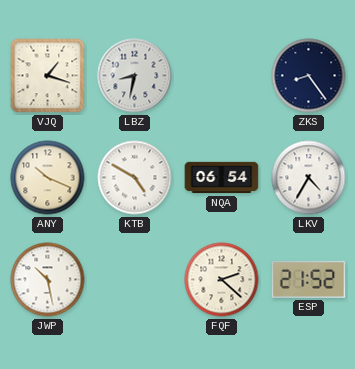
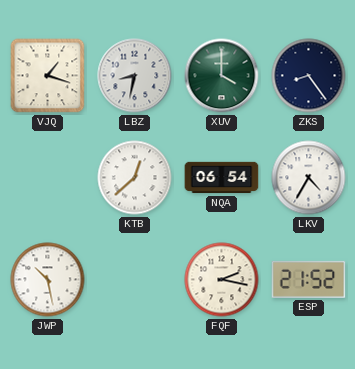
XUV: none -> 4:00
ANY: 10:19 -> none
KTB: 4:50 -> 12:38
FQF: 2:22 -> 2:17
